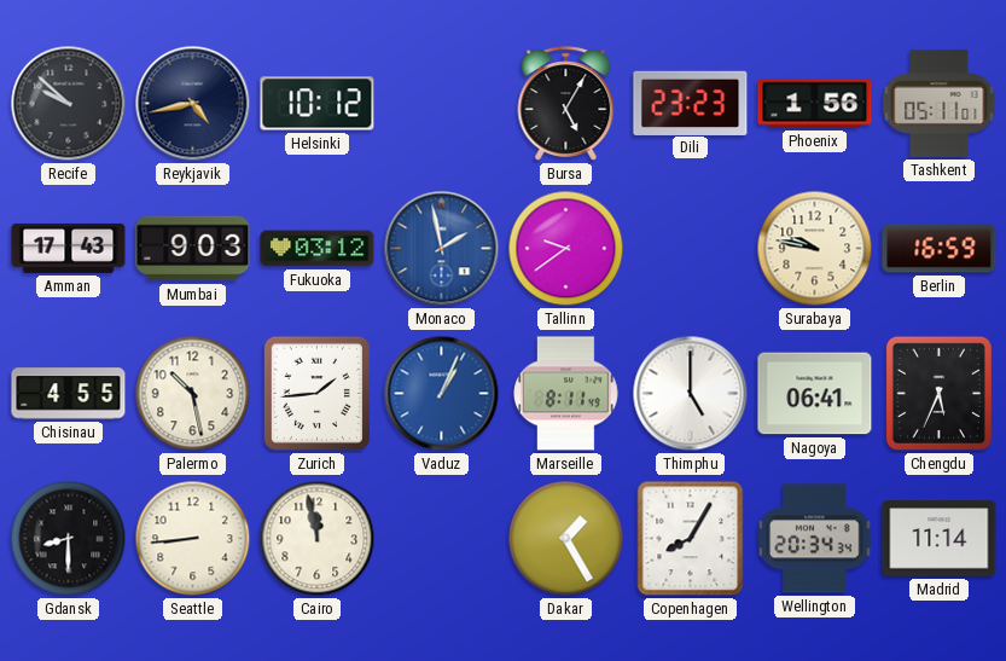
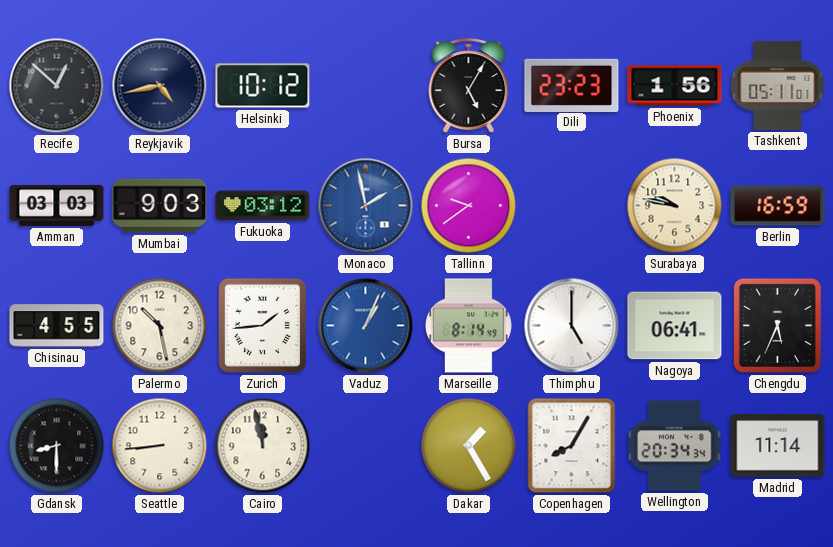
Recife: 9:52 -> 12:52
Amman: 17:43 -> 03:03
Marseille: 8:11 -> 8:14
